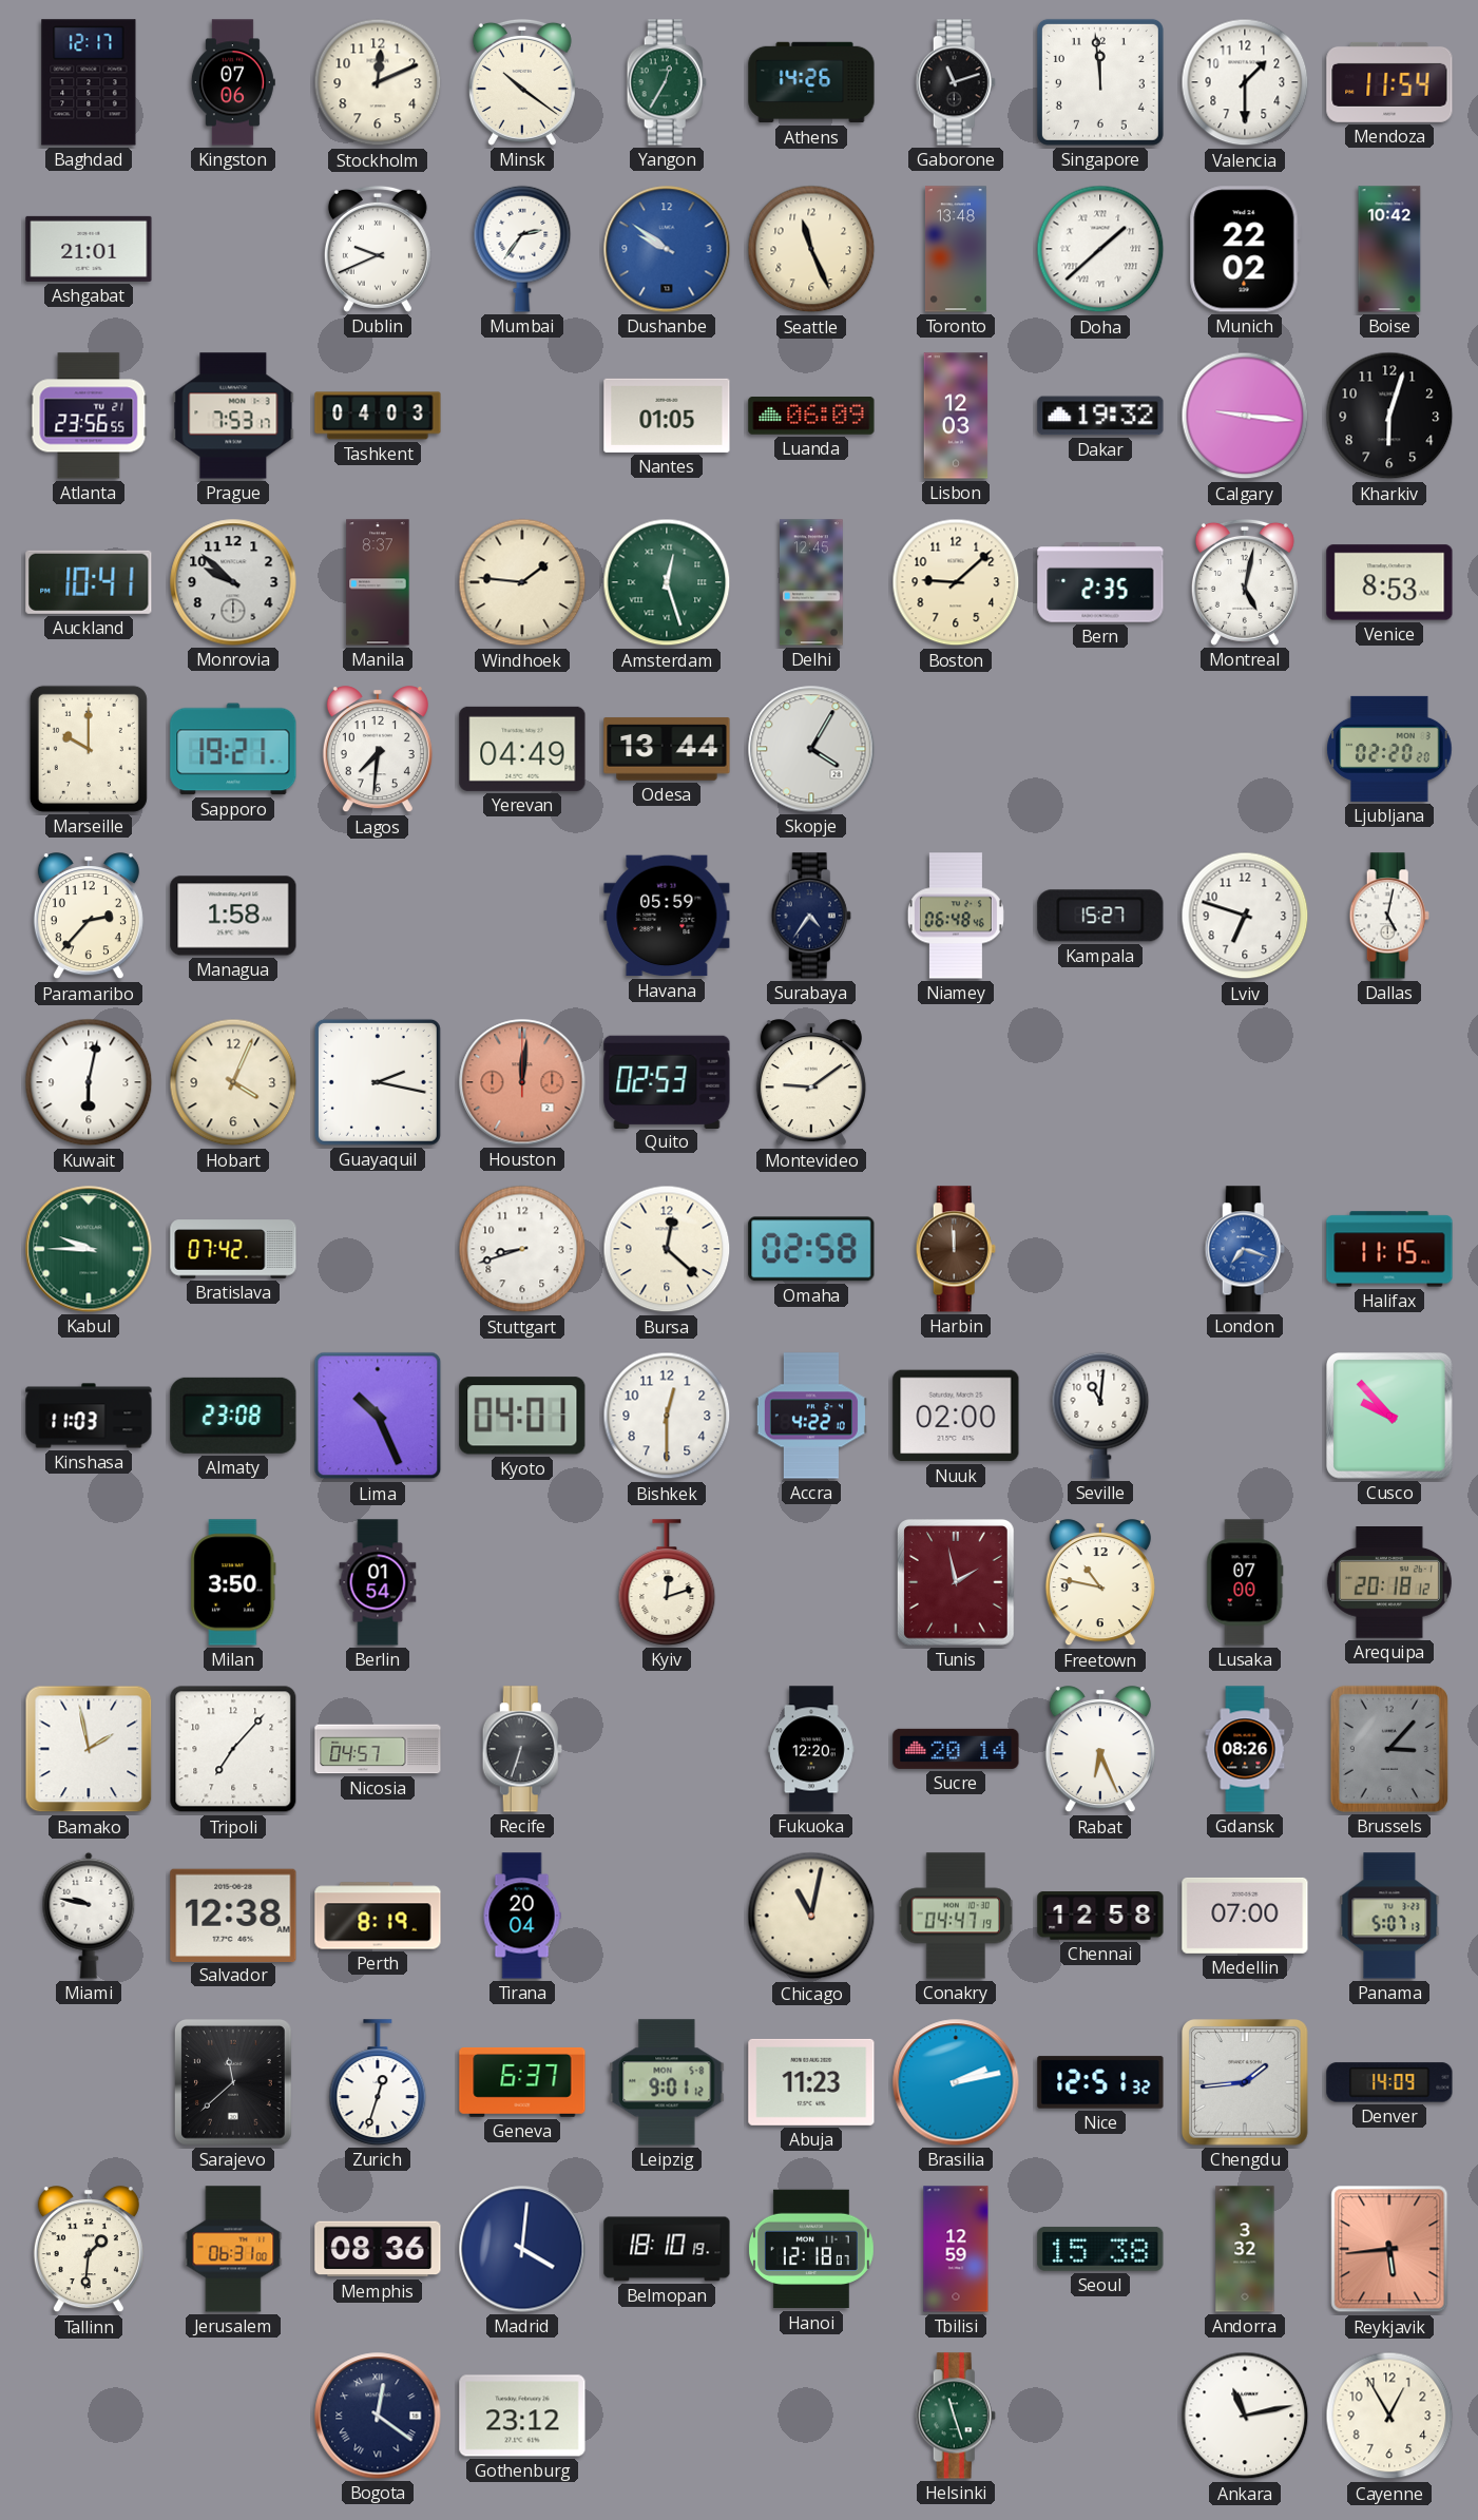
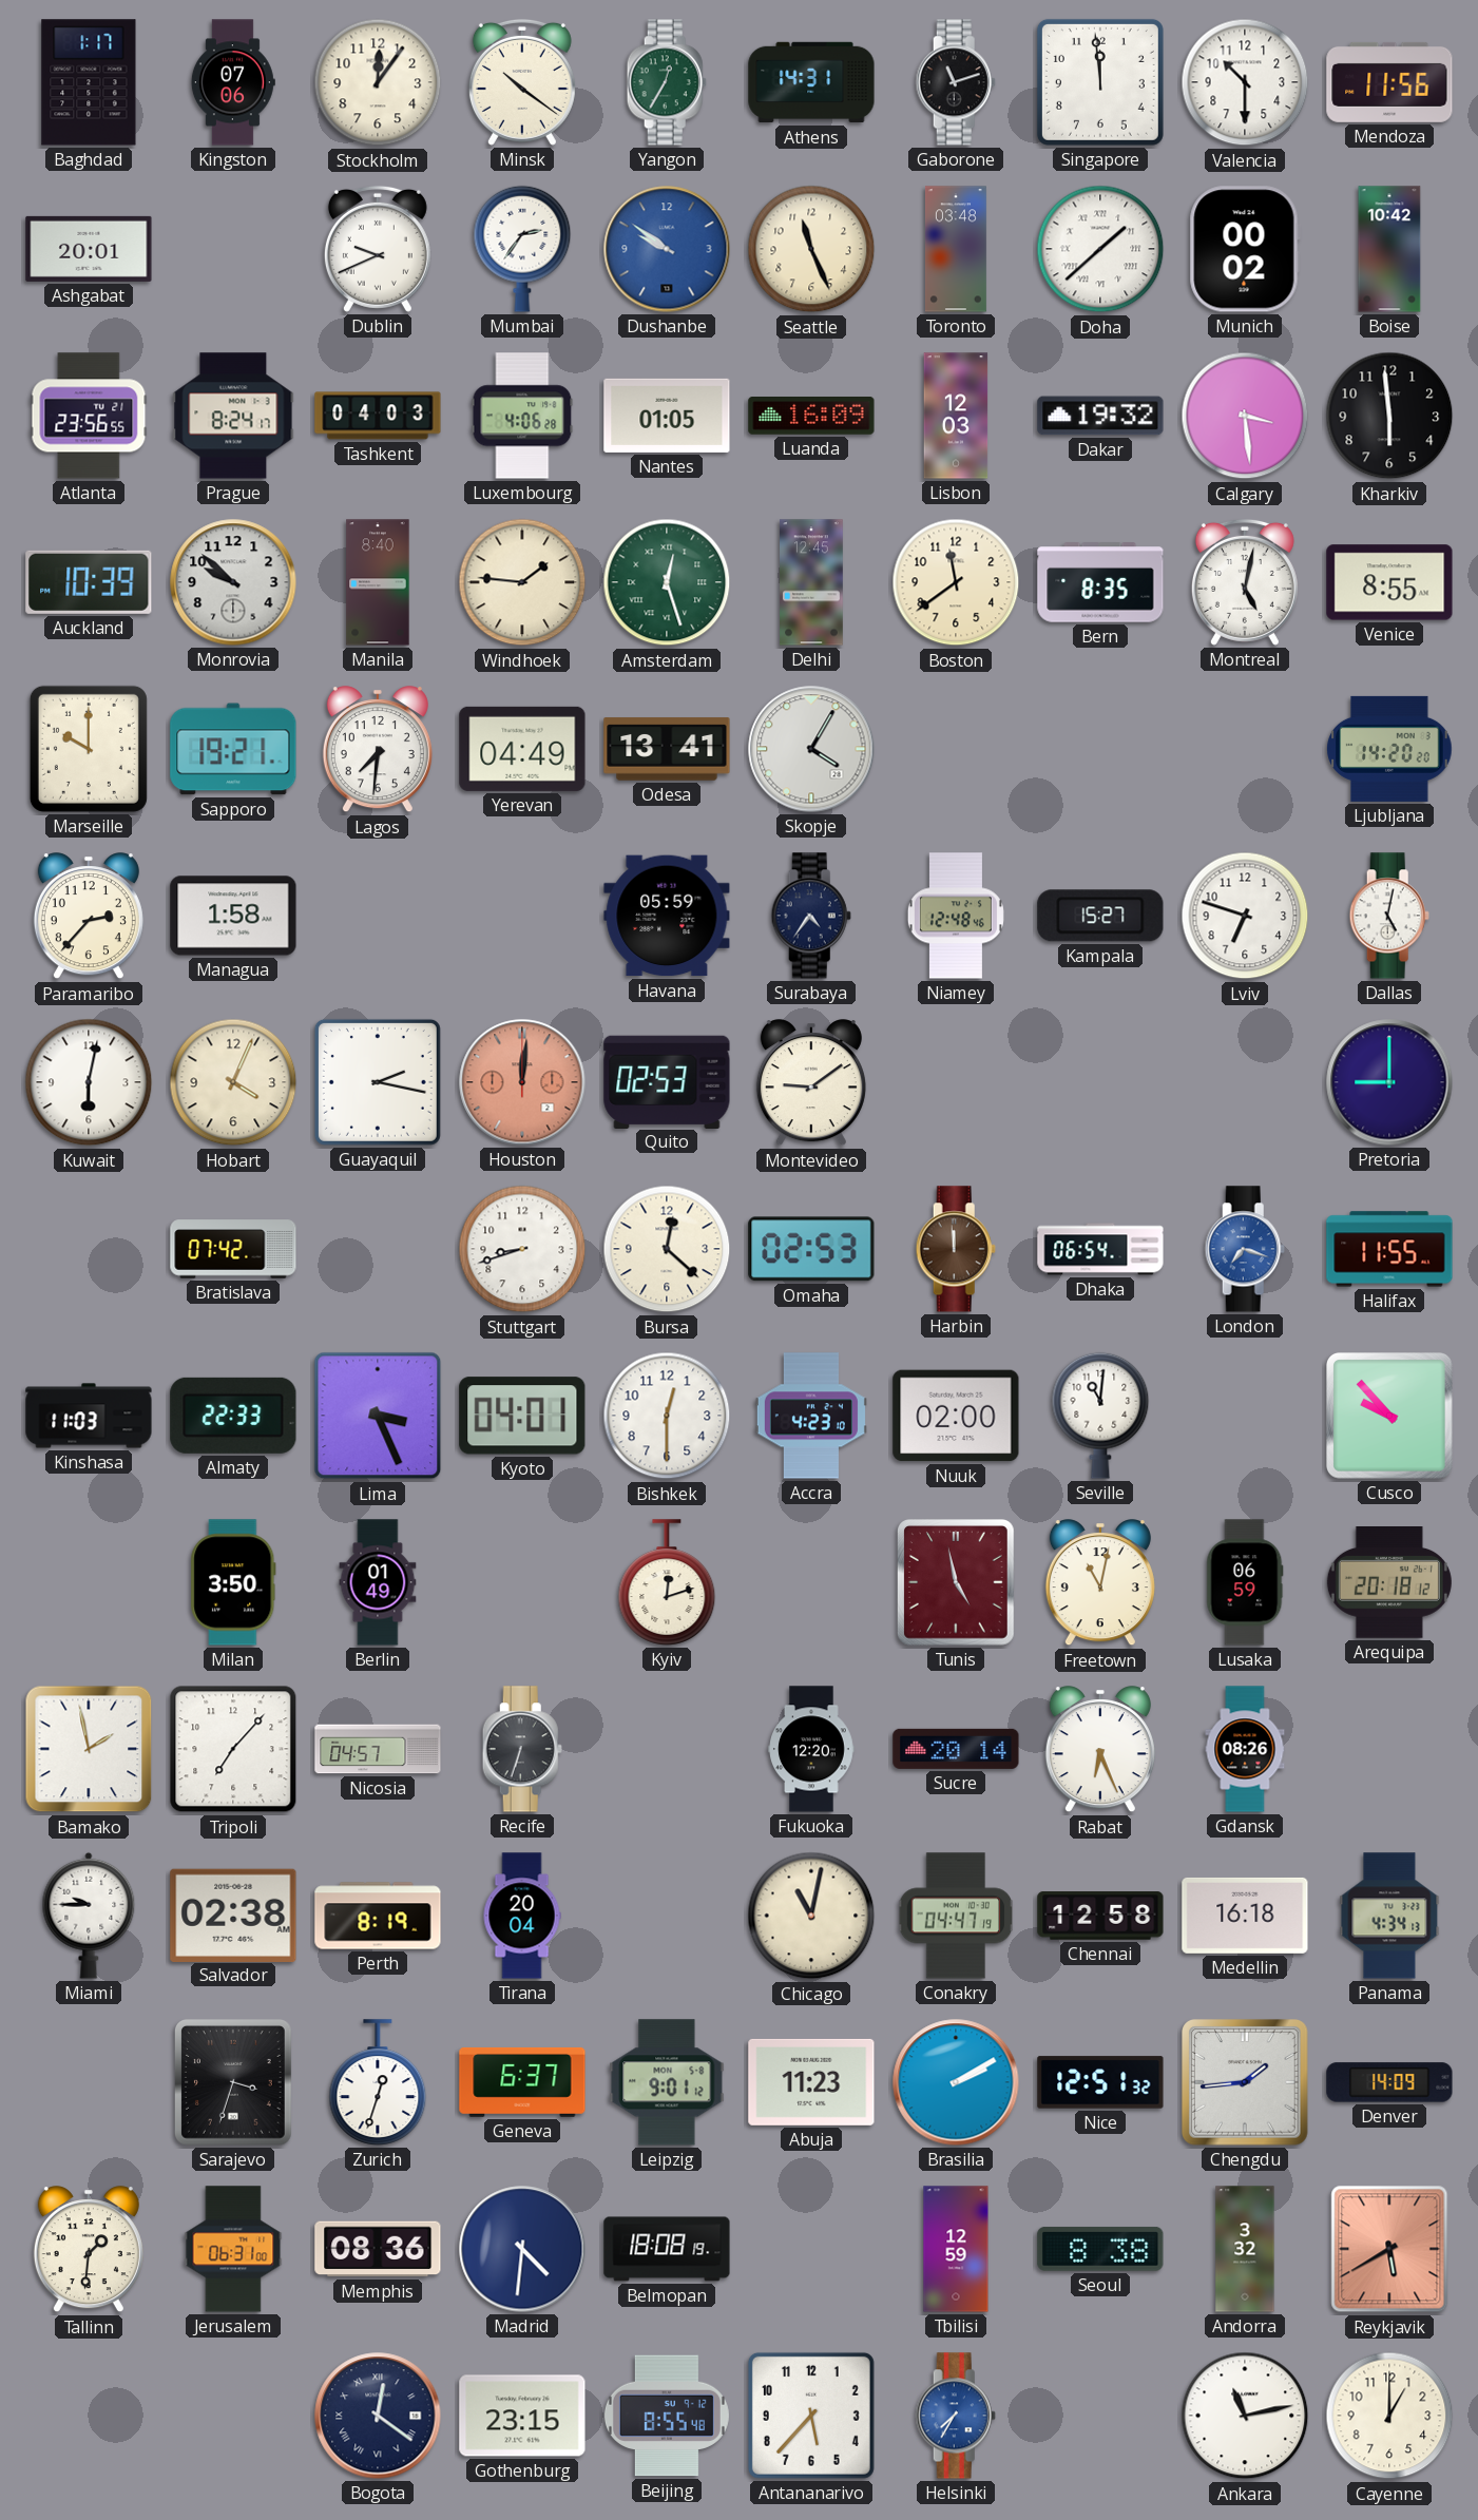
Baghdad: 12:17 -> 1:17
Stockholm: 12:11 -> 12:06
Athens: 14:26 -> 14:31
Valencia: 1:30 -> 10:30
Mendoza: 11:54 -> 11:56
Ashgabat: 21:01 -> 20:01
Toronto: 13:48 -> 03:48
Munich: 22:02 -> 00:02
Prague: 7:53 -> 8:24
Luxembourg: none -> 4:06
Luanda: 06:09 -> 16:09
Calgary: 9:16 -> 3:29
Kharkiv: 6:03 -> 5:59
Auckland: 10:41 -> 10:39
Manila: 8:37 -> 8:40
Boston: 9:08 -> 11:39
Bern: 2:35 -> 8:35
Venice: 8:53 -> 8:55
Odesa: 13:44 -> 13:41
Ljubljana: 02:20 -> 14:20
Niamey: 06:48 -> 12:48
Pretoria: none -> 9:00
Kabul: 9:45 -> none
Omaha: 02:58 -> 02:53
Dhaka: none -> 06:54
Halifax: 11:15 -> 11:55
Almaty: 23:08 -> 22:33
Lima: 10:26 -> 3:26
Accra: 4:22 -> 4:23
Berlin: 01:54 -> 01:49
Tunis: 1:58 -> 4:58
Freetown: 10:47 -> 11:02
Lusaka: 07:00 -> 06:59
Brussels: 3:07 -> none
Miami: 9:47 -> 9:45
Salvador: 12:38 -> 02:38
Medellin: 07:00 -> 16:18
Panama: 5:07 -> 4:34
Sarajevo: 11:38 -> 3:33
Brasilia: 2:13 -> 2:10
Madrid: 4:01 -> 4:31
Belmopan: 18:10 -> 18:08
Hanoi: 12:18 -> none
Seoul: 15:38 -> 8:38
Reykjavik: 5:44 -> 5:40
Gothenburg: 23:12 -> 23:15
Beijing: none -> 8:55
Antananarivo: none -> 5:37
Helsinki: 11:27 -> 7:35
Helsinki dial: green -> blue
Cayenne: 12:55 -> 1:00
